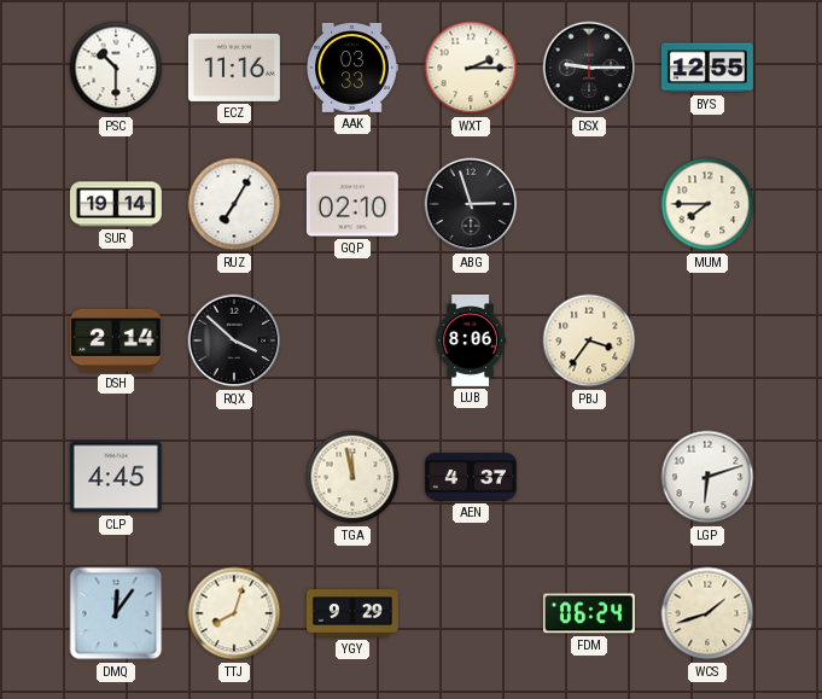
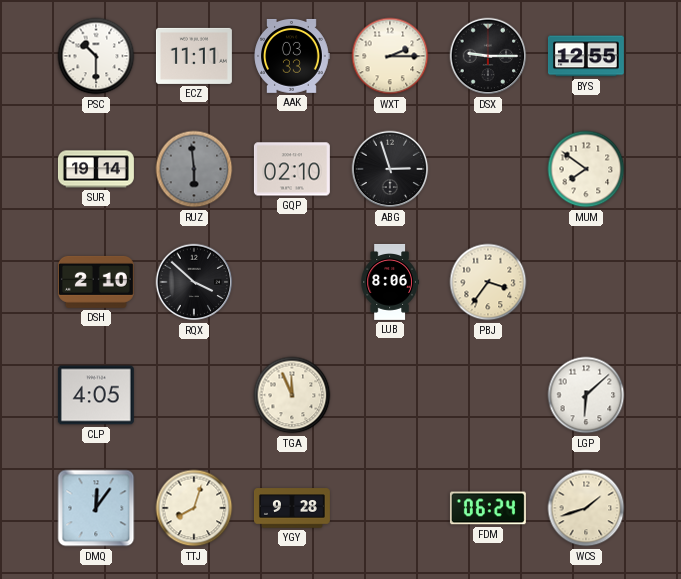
ECZ: 11:16 -> 11:11
RUZ: 7:05 -> 5:59
RUZ dial: white -> grey
MUM: 7:45 -> 7:51
DSH: 2:14 -> 2:10
CLP: 4:45 -> 4:05
TGA: 11:58 -> 11:56
AEN: 4:37 -> none
LGP: 6:12 -> 6:08
YGY: 9:29 -> 9:28
